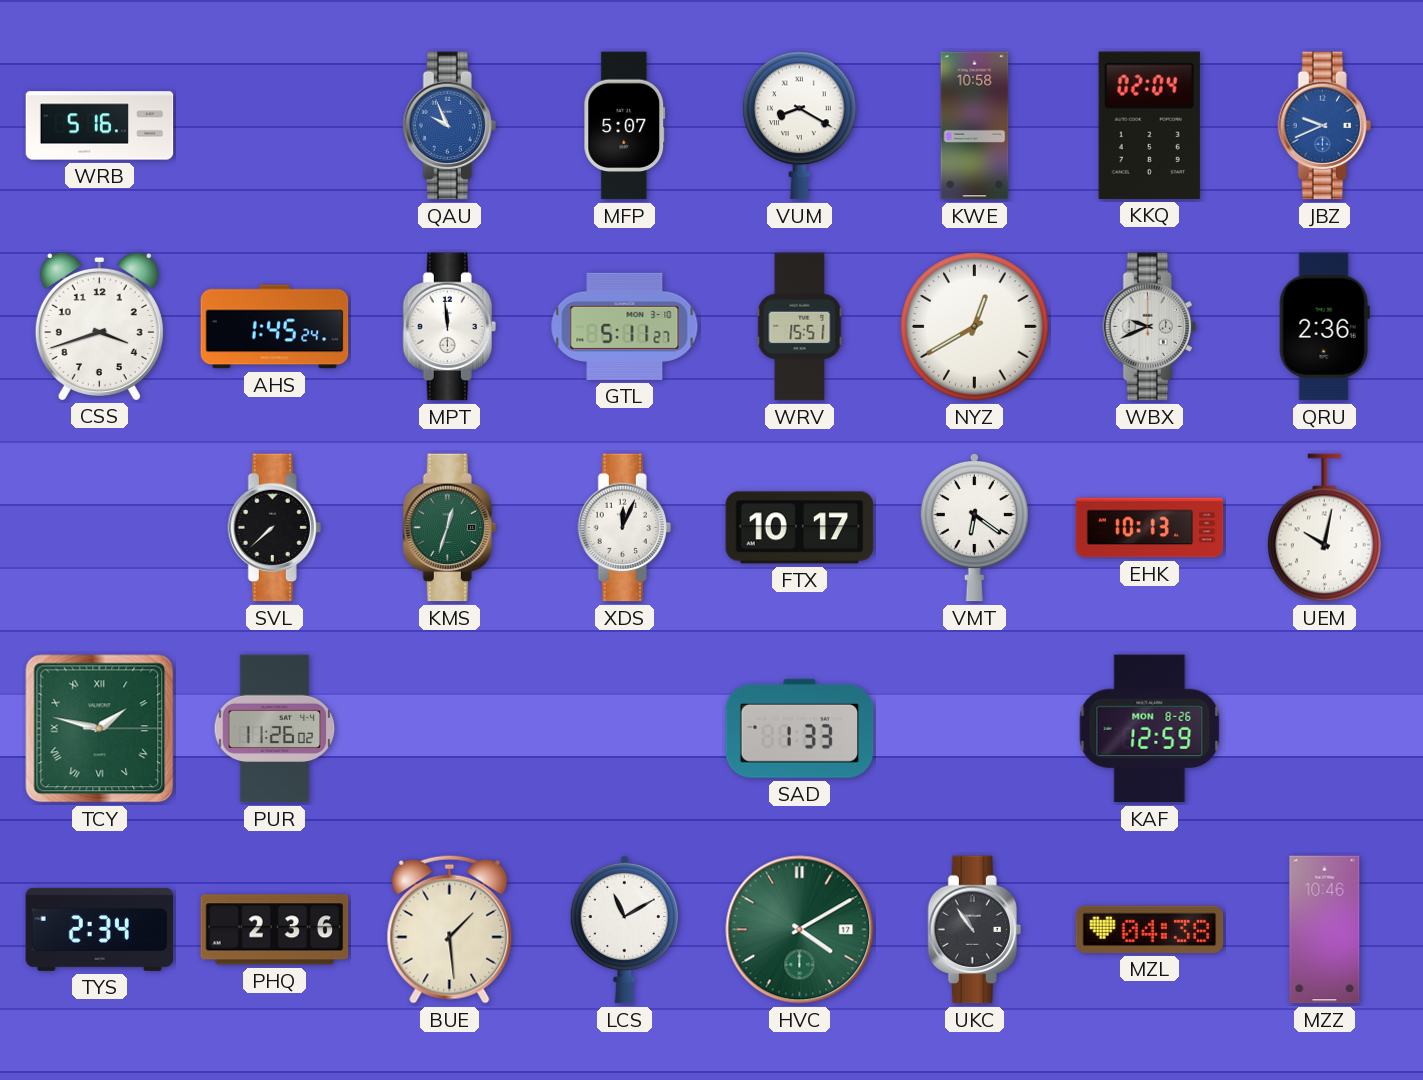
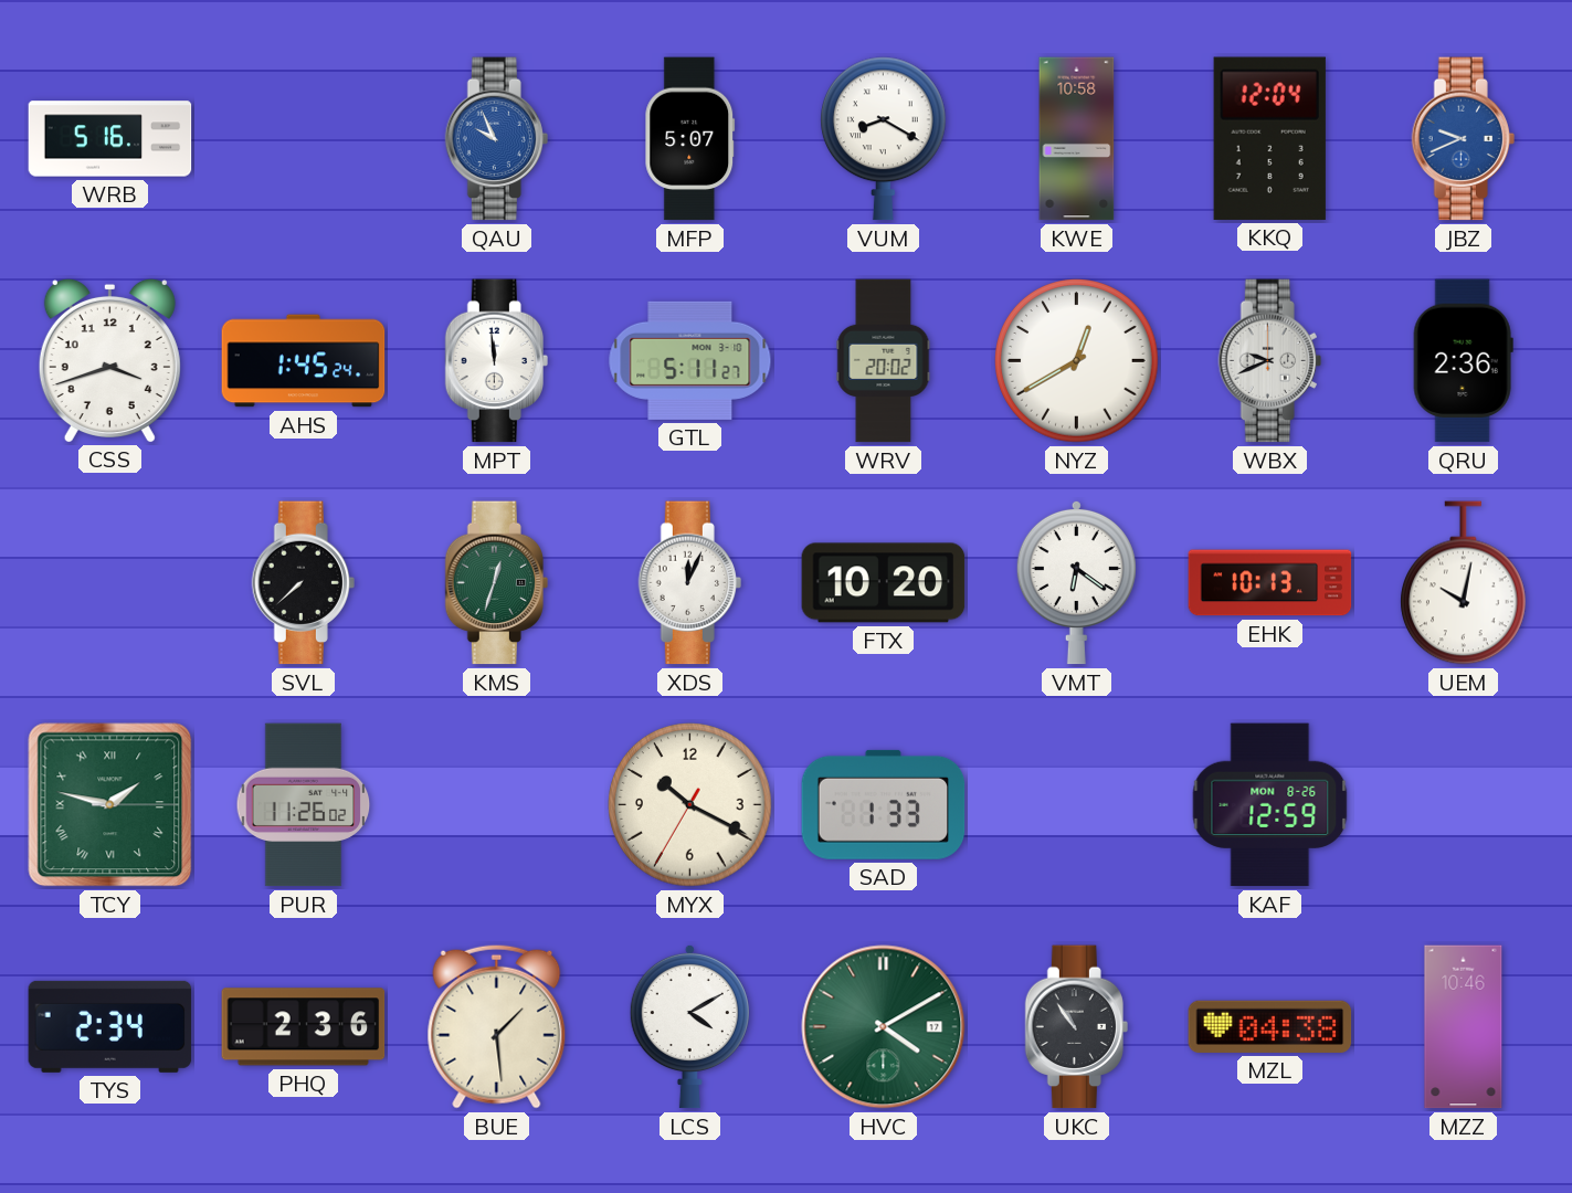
KKQ: 02:04 -> 12:04
WRV: 15:51 -> 20:02
FTX: 10:17 -> 10:20
MYX: none -> 10:19
LCS: 11:10 -> 4:10
